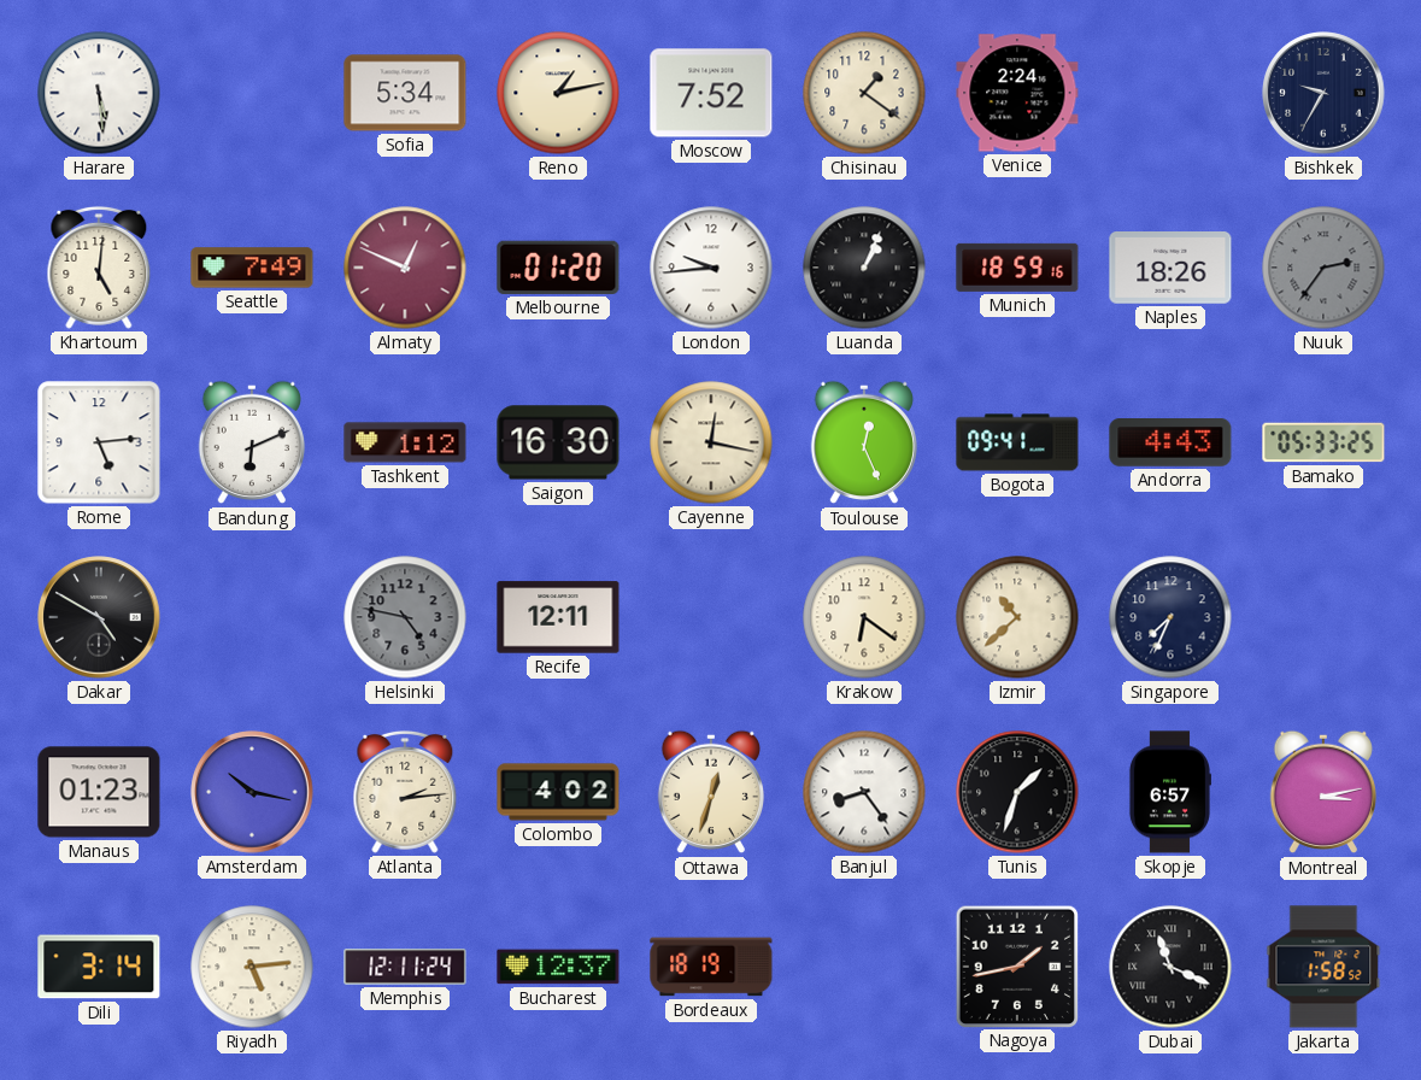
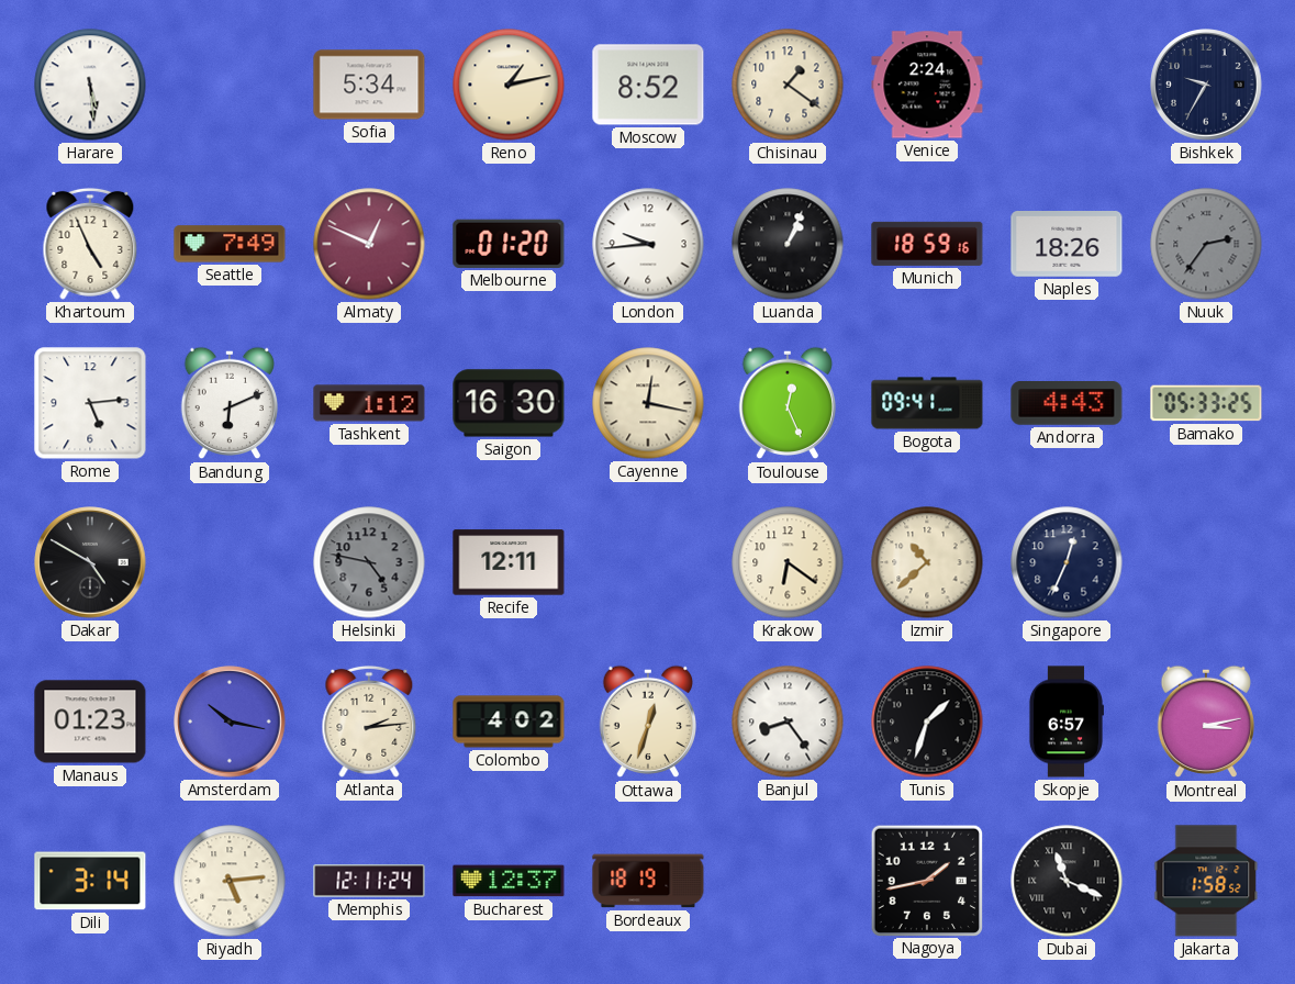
Moscow: 7:52 -> 8:52
Khartoum: 5:01 -> 4:56
Singapore: 7:34 -> 12:34
